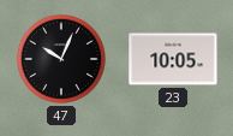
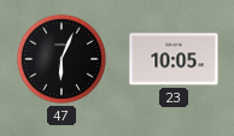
47: 10:04 -> 6:04
